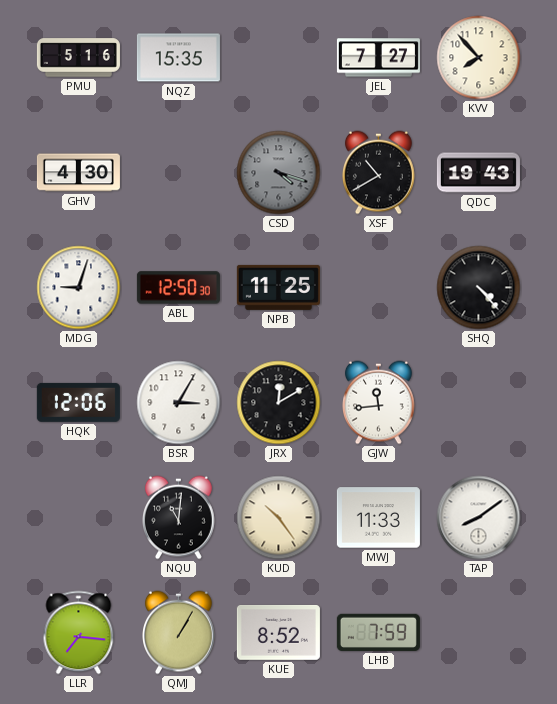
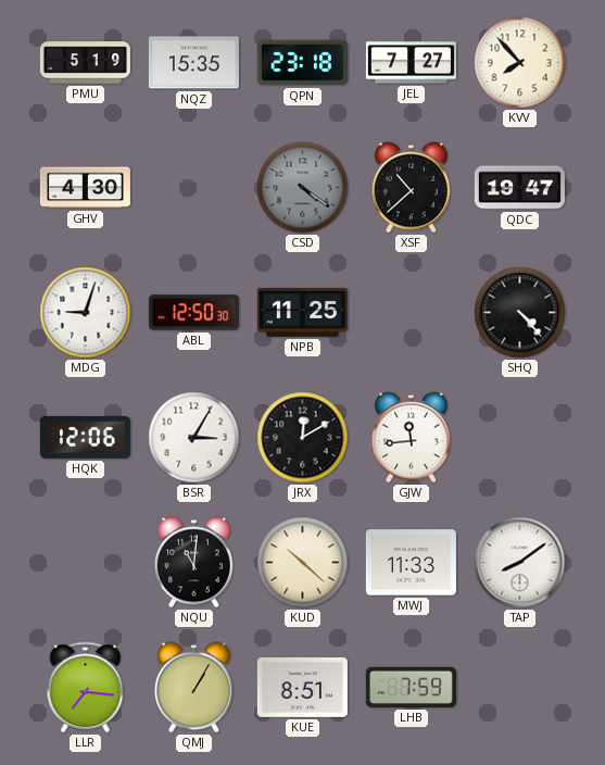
PMU: 5:16 -> 5:19
QPN: none -> 23:18
CSD: 4:18 -> 4:21
XSF: 10:40 -> 10:38
QDC: 19:43 -> 19:47
KUD: 10:24 -> 10:22
KUE: 8:52 -> 8:51
